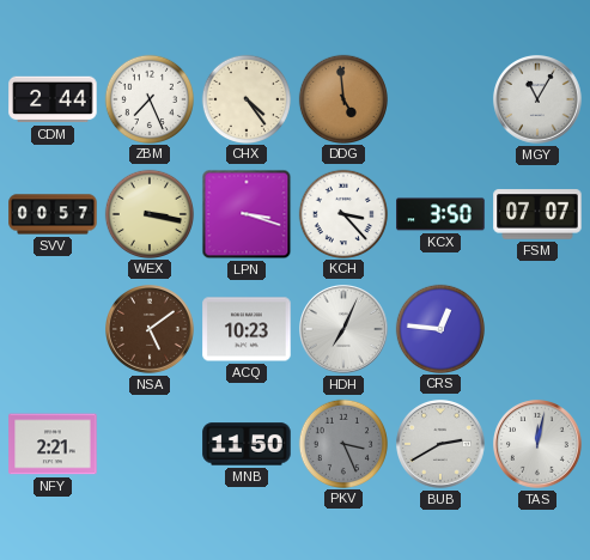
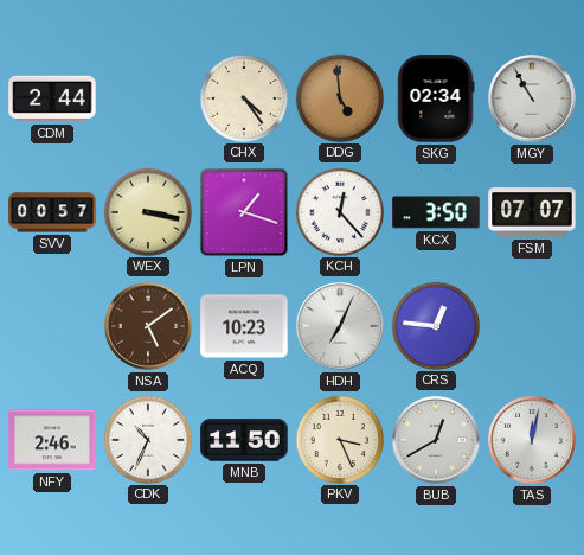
ZBM: 7:26 -> none
SKG: none -> 02:34
MGY: 11:05 -> 10:55
LPN: 3:18 -> 1:18
KCH: 3:23 -> 12:23
NFY: 2:21 -> 2:46
CDK: none -> 10:34
PKV dial: grey -> cream
BUB: 2:40 -> 12:40
